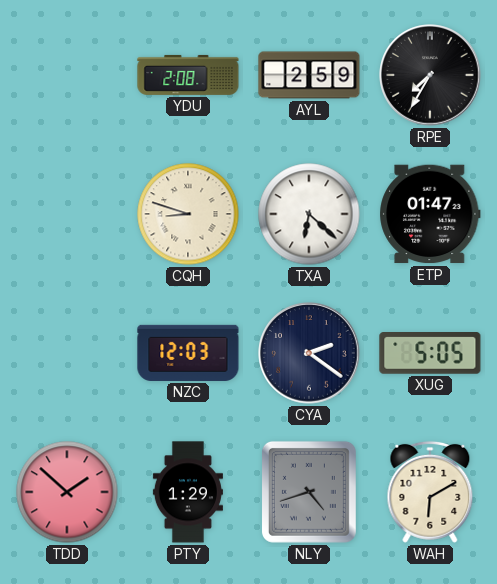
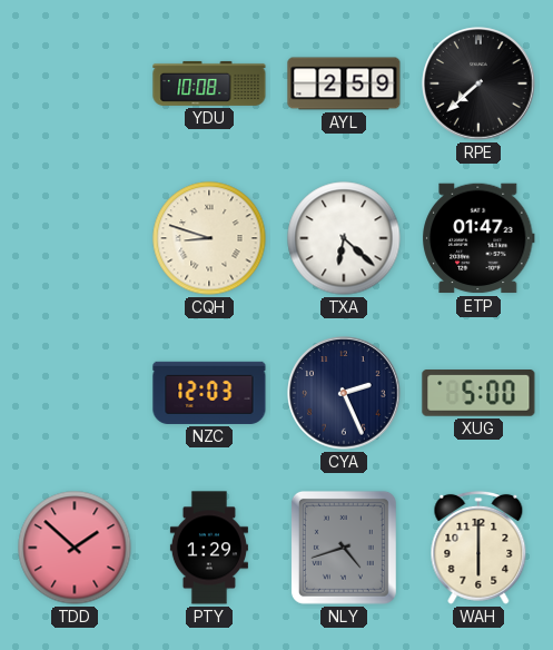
YDU: 2:08 -> 10:08
RPE: 7:35 -> 7:38
CYA: 2:21 -> 2:26
XUG: 5:05 -> 5:00
WAH: 6:10 -> 6:00
